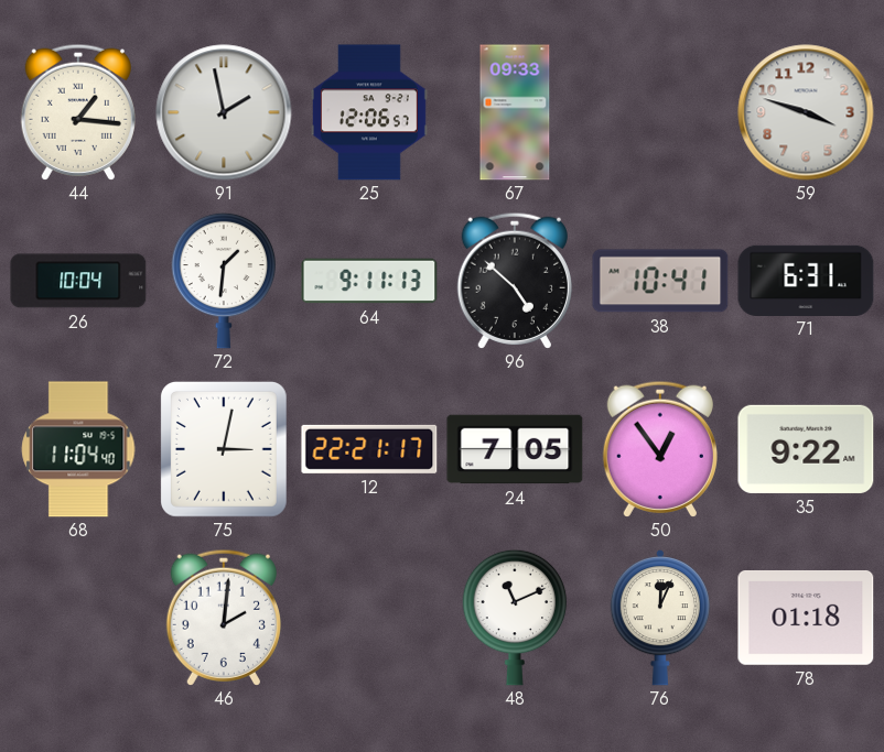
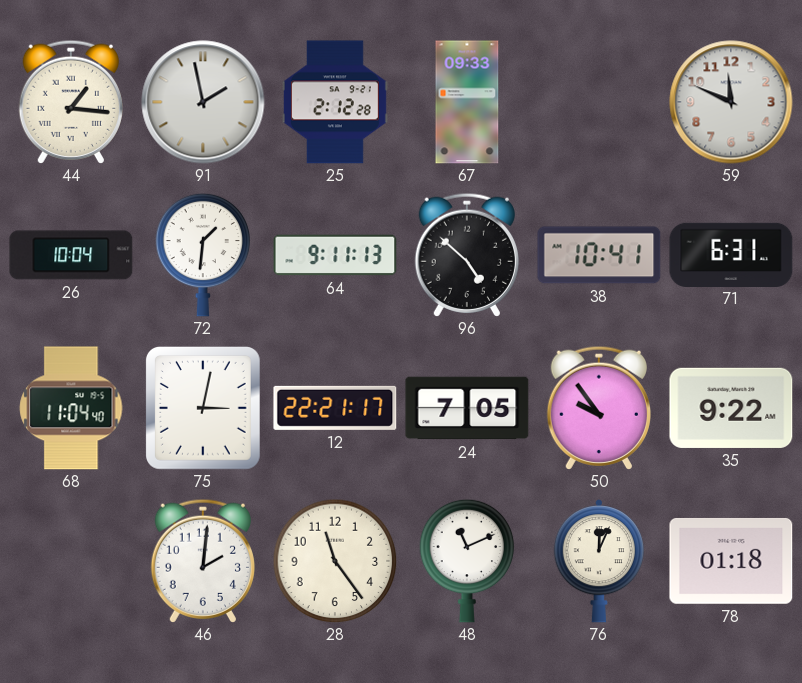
25: 12:06 -> 2:12
59: 3:48 -> 11:49
50: 12:54 -> 9:54
28: none -> 11:24
